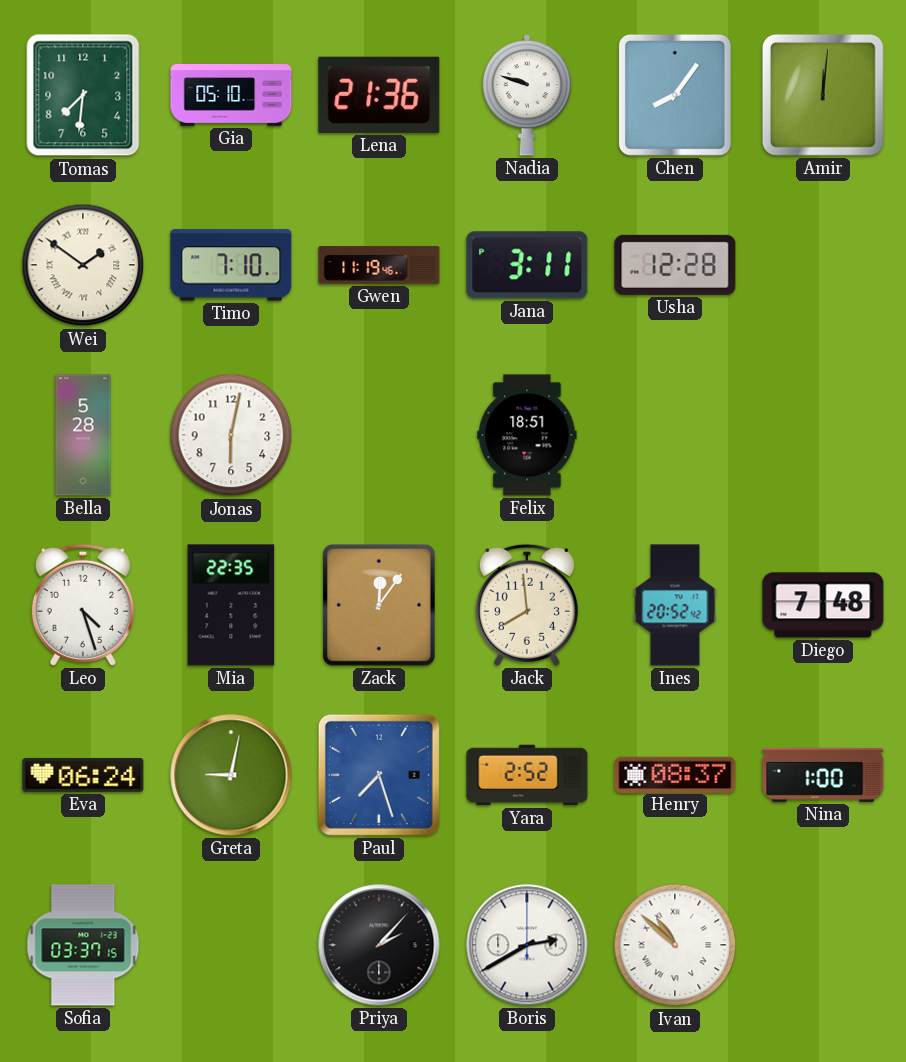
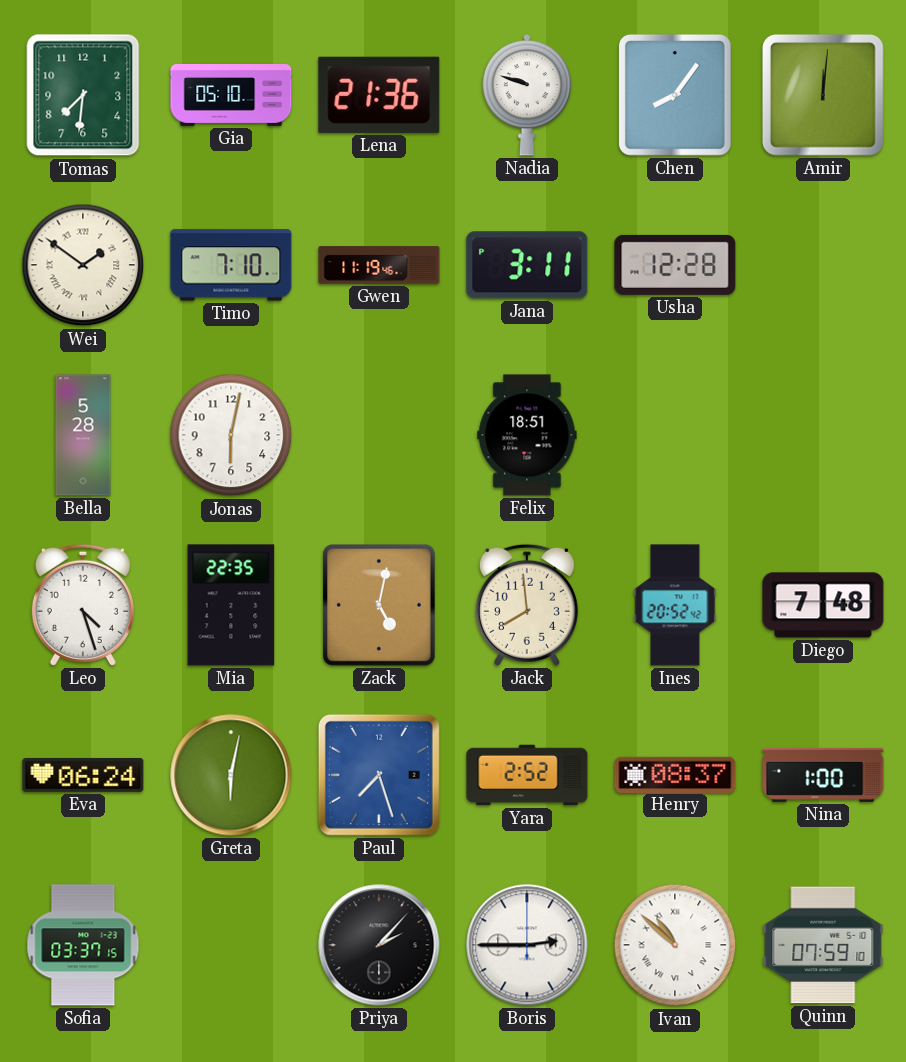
Zack: 12:06 -> 5:02
Greta: 9:02 -> 6:02
Boris: 2:40 -> 2:45
Quinn: none -> 07:59
